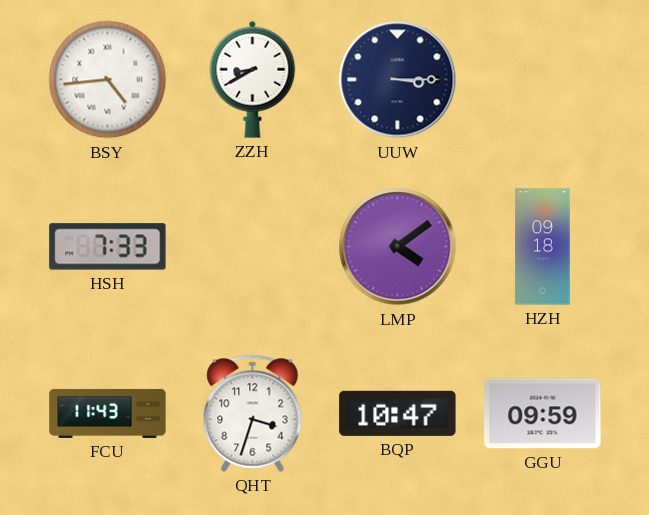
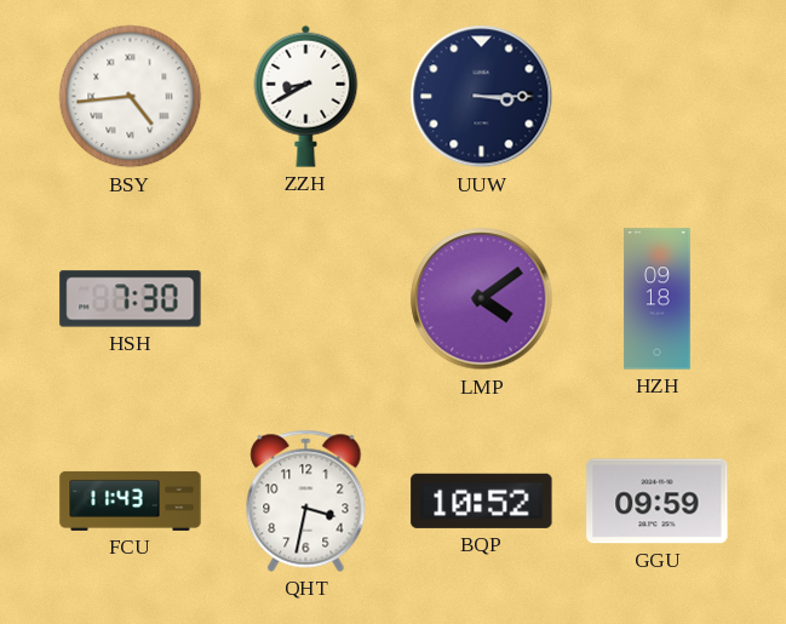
HSH: 7:33 -> 7:30
QHT: 3:33 -> 3:32
BQP: 10:47 -> 10:52
